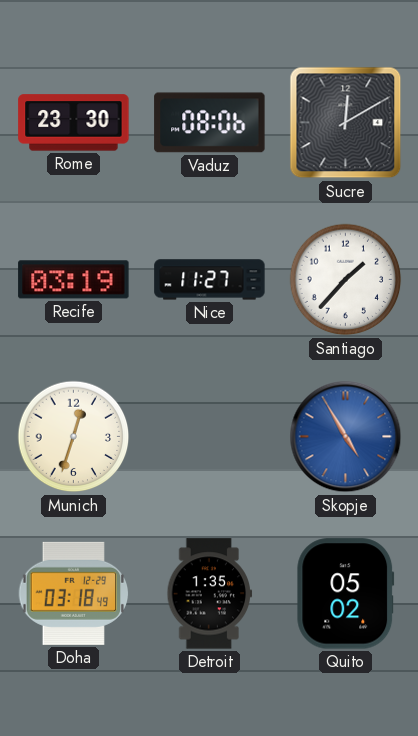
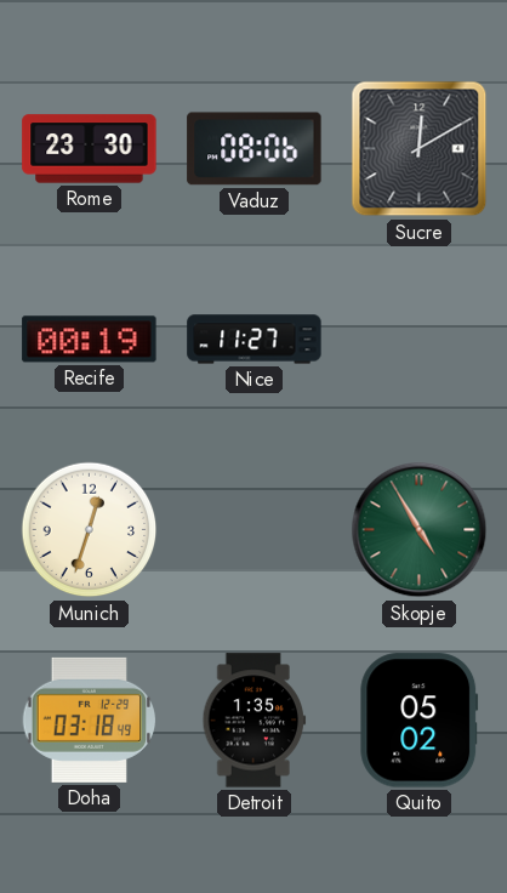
Recife: 03:19 -> 00:19
Santiago: 1:37 -> none
Skopje dial: blue -> green
